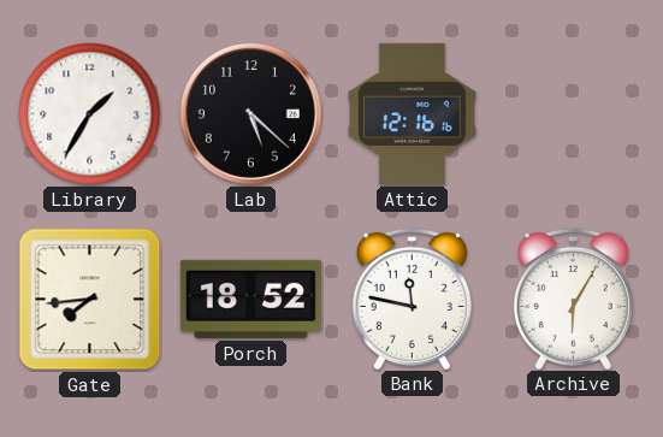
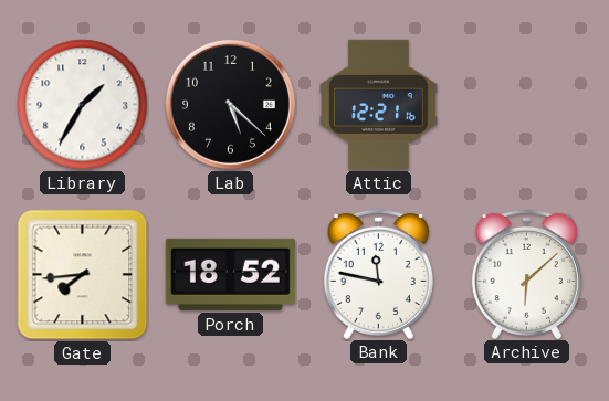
Attic: 12:16 -> 12:21
Archive: 6:05 -> 6:08
